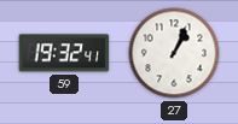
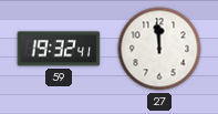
27: 1:04 -> 11:59
